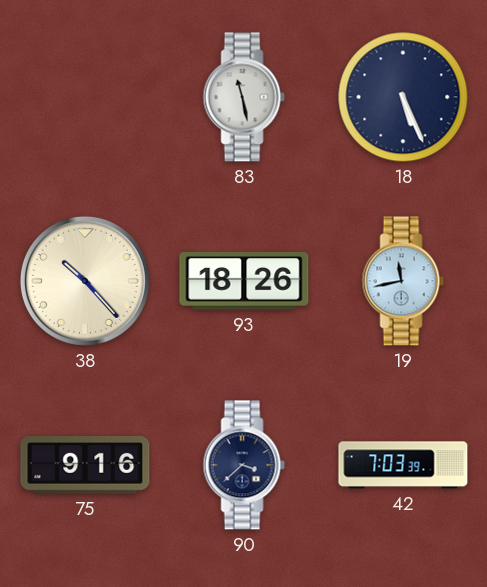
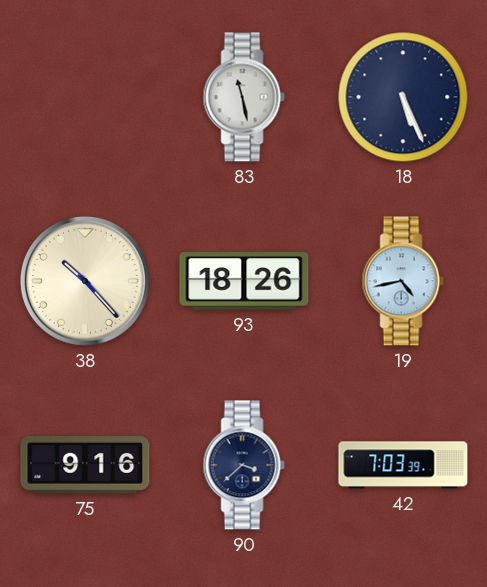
19: 11:43 -> 4:43
